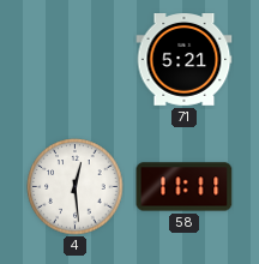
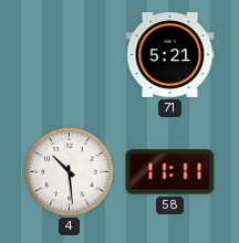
4: 12:29 -> 10:29
